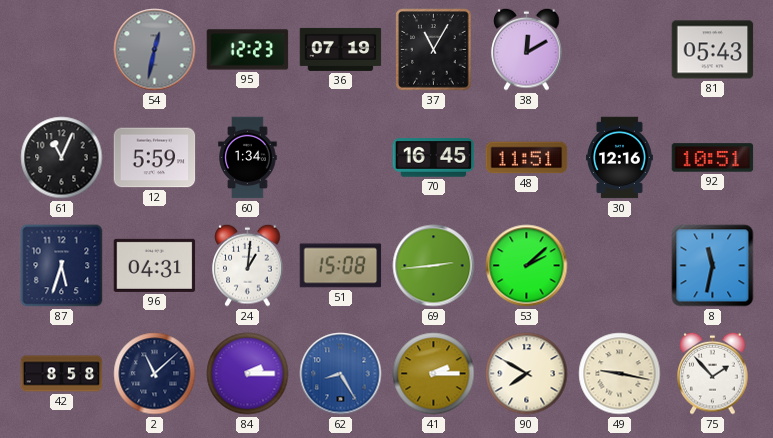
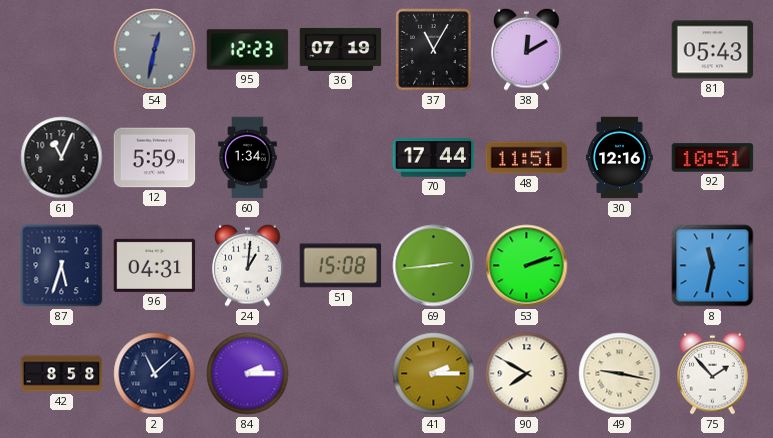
70: 16:45 -> 17:44
53: 2:08 -> 2:12
62: 8:25 -> none
